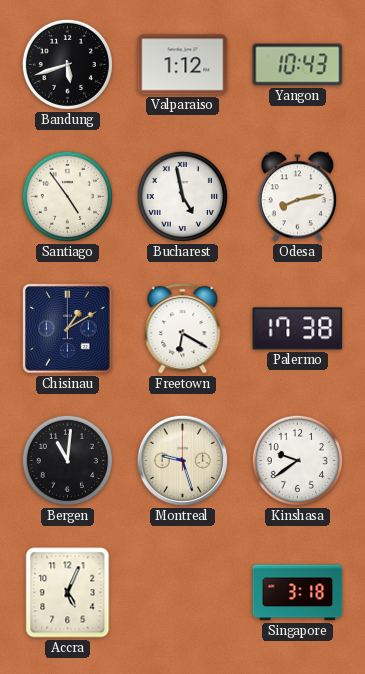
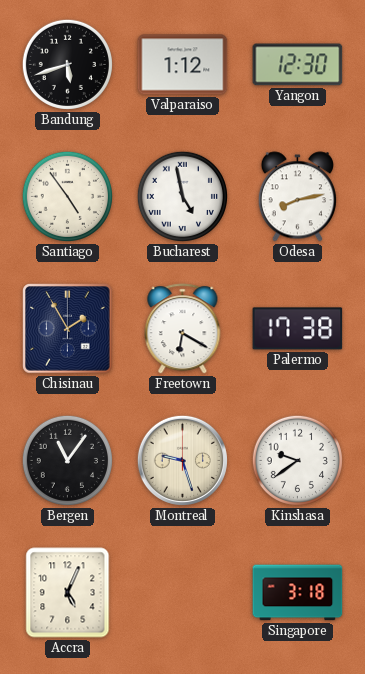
Yangon: 10:43 -> 12:30
Chisinau: 1:10 -> 1:55
Bergen: 11:01 -> 11:06
